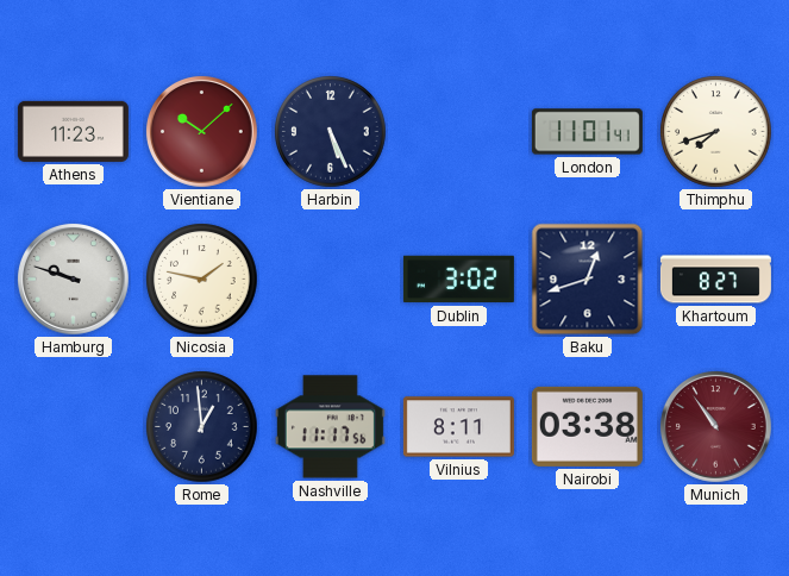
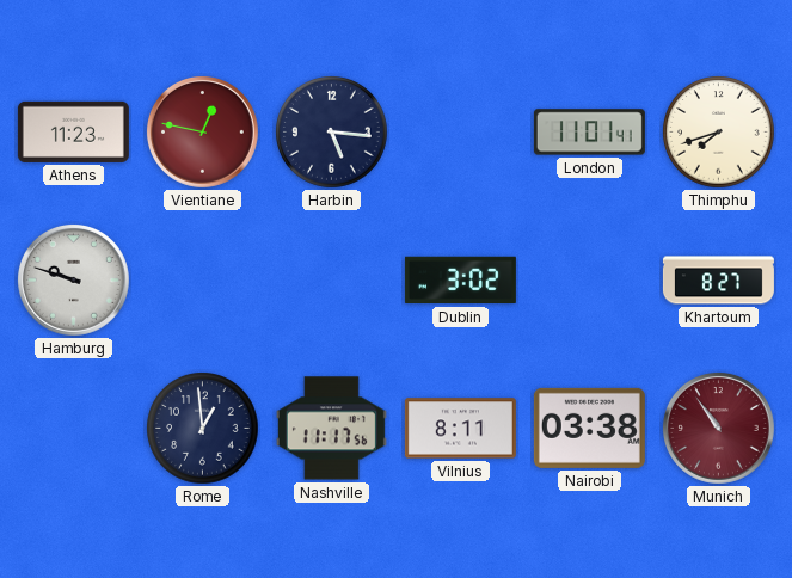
Vientiane: 10:08 -> 12:47
Harbin: 5:26 -> 5:16
Nicosia: 1:47 -> none
Baku: 12:42 -> none
